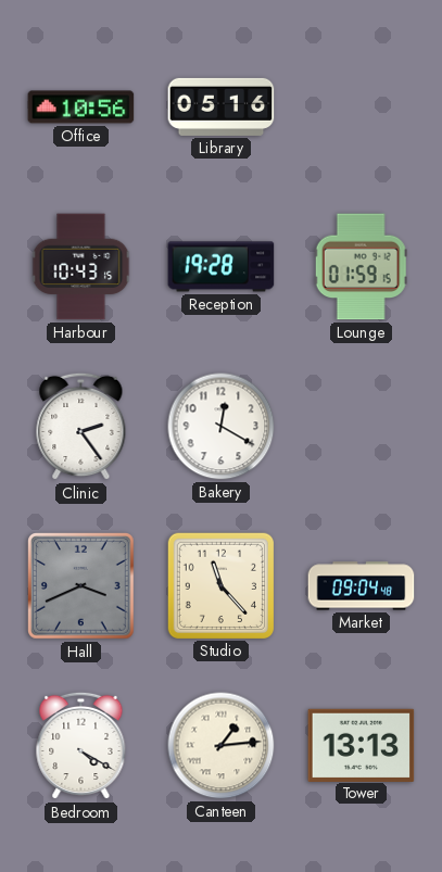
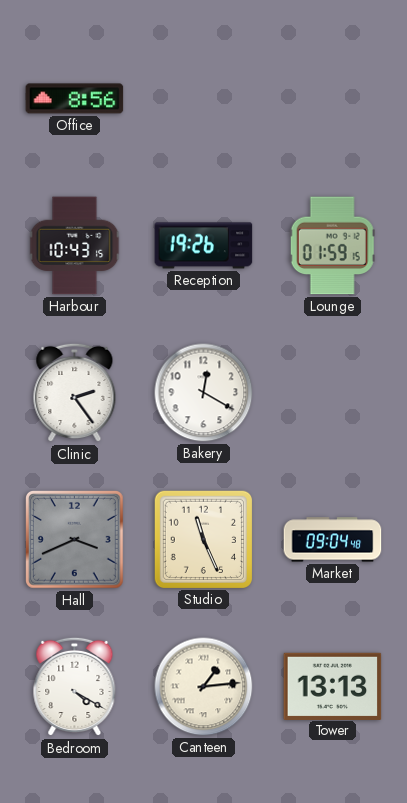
Office: 10:56 -> 8:56
Library: 05:16 -> none
Reception: 19:28 -> 19:26
Studio: 11:23 -> 11:26
